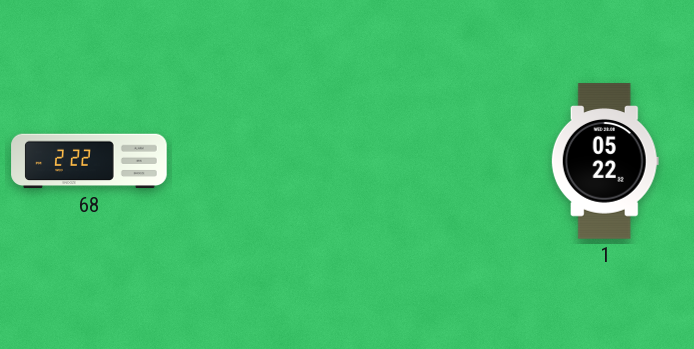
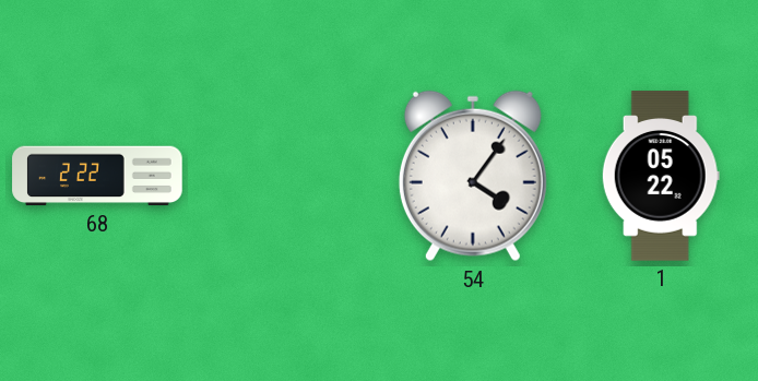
54: none -> 4:06
